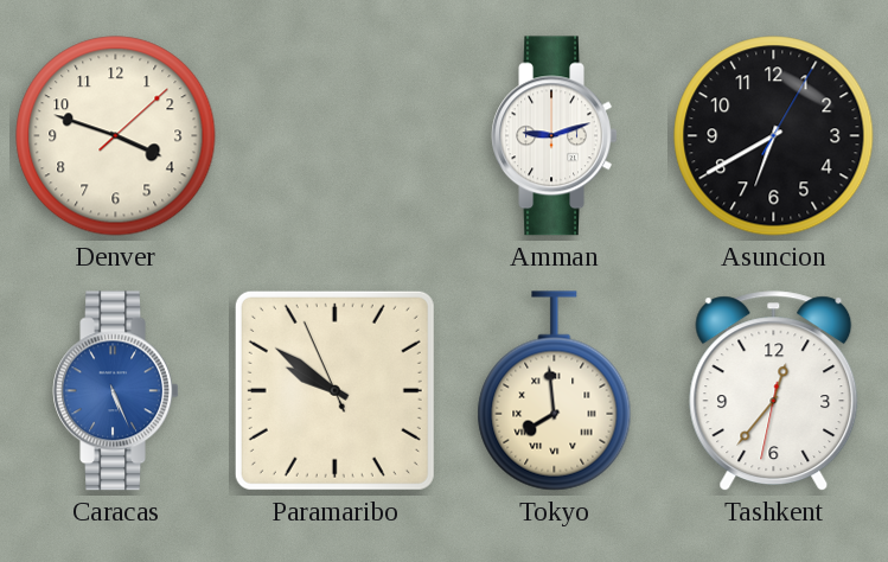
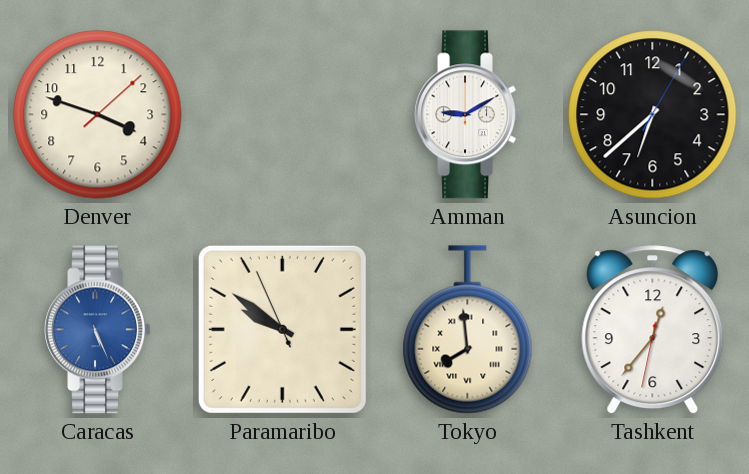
Amman: 9:12 -> 9:10
Asuncion: 6:40 -> 6:38
